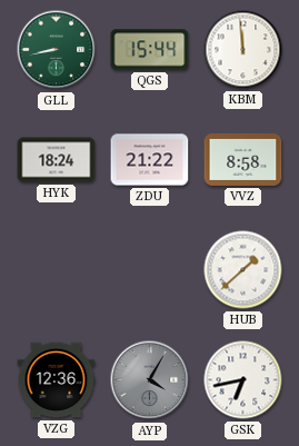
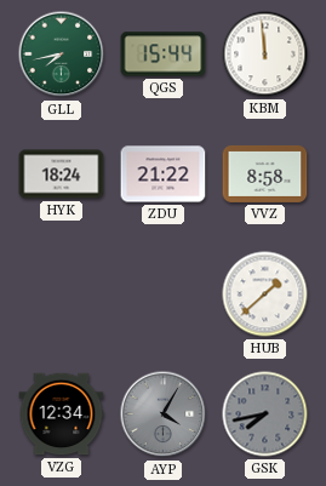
GLL: 8:43 -> 7:43
VZG: 12:36 -> 12:34
GSK: 6:43 -> 7:43
GSK dial: white -> grey
